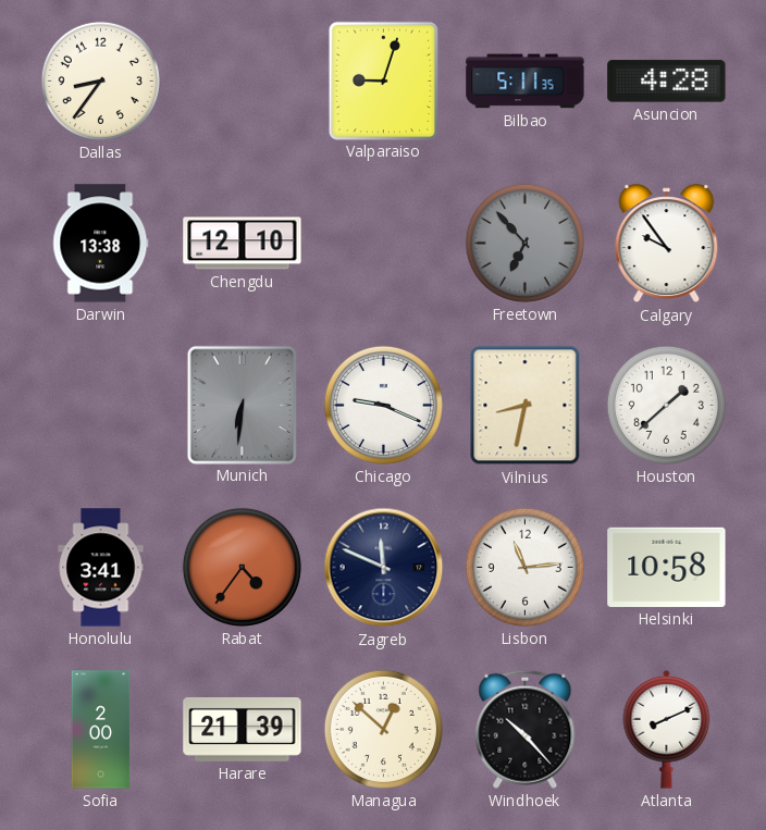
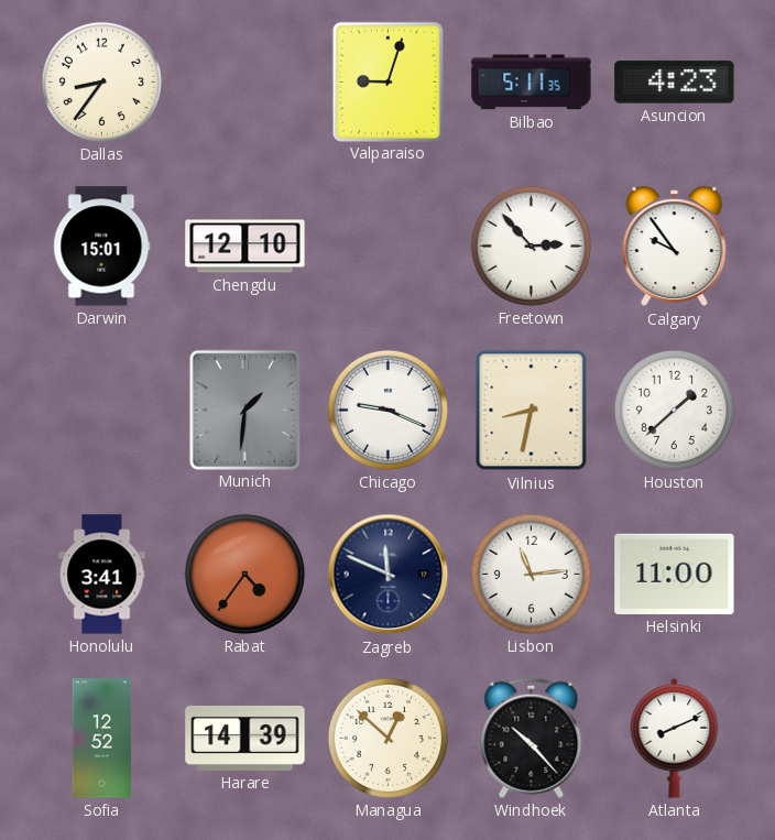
Asuncion: 4:28 -> 4:23
Darwin: 13:38 -> 15:01
Freetown: 6:53 -> 2:53
Freetown dial: grey -> white
Munich: 6:31 -> 1:31
Helsinki: 10:58 -> 11:00
Sofia: 2:00 -> 12:52
Harare: 21:39 -> 14:39
